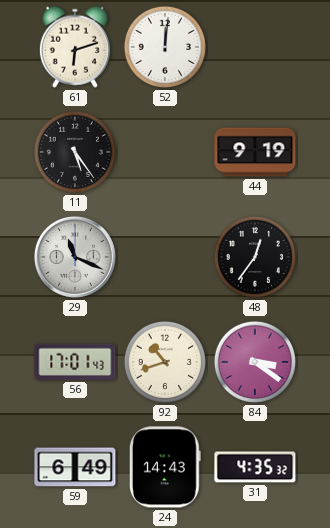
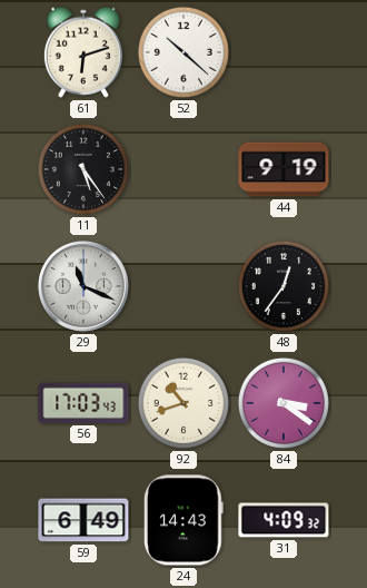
52: 12:01 -> 10:22
56: 17:01 -> 17:03
31: 4:35 -> 4:09
